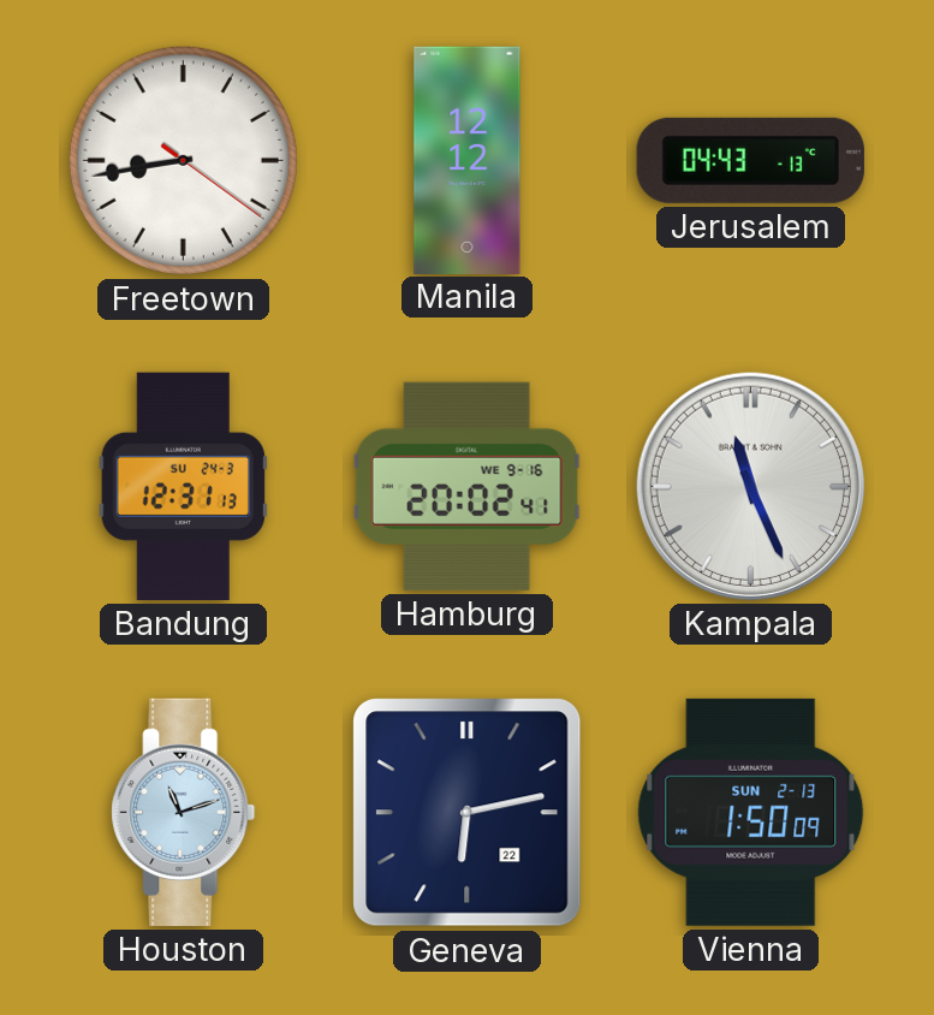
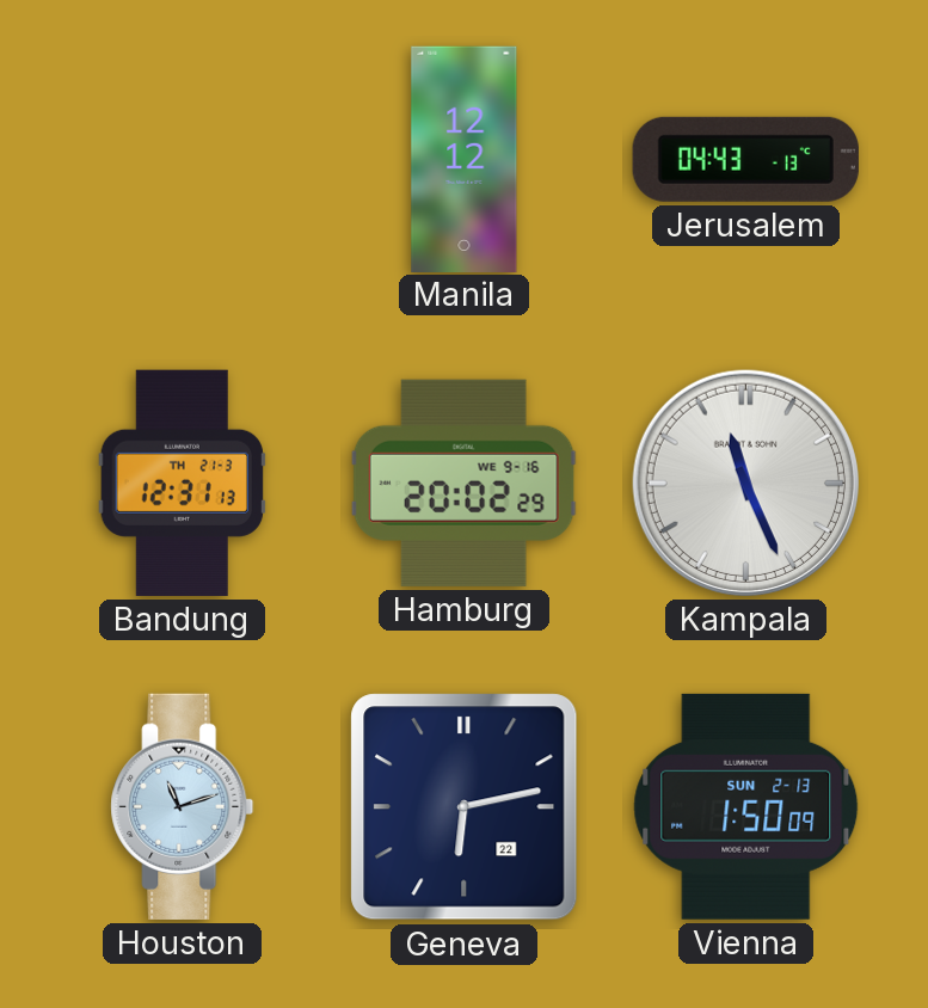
Freetown: 8:43 -> none
Bandung date: SU 24-3 -> TH 21-3
Hamburg: 20:02:41 -> 20:02:29
